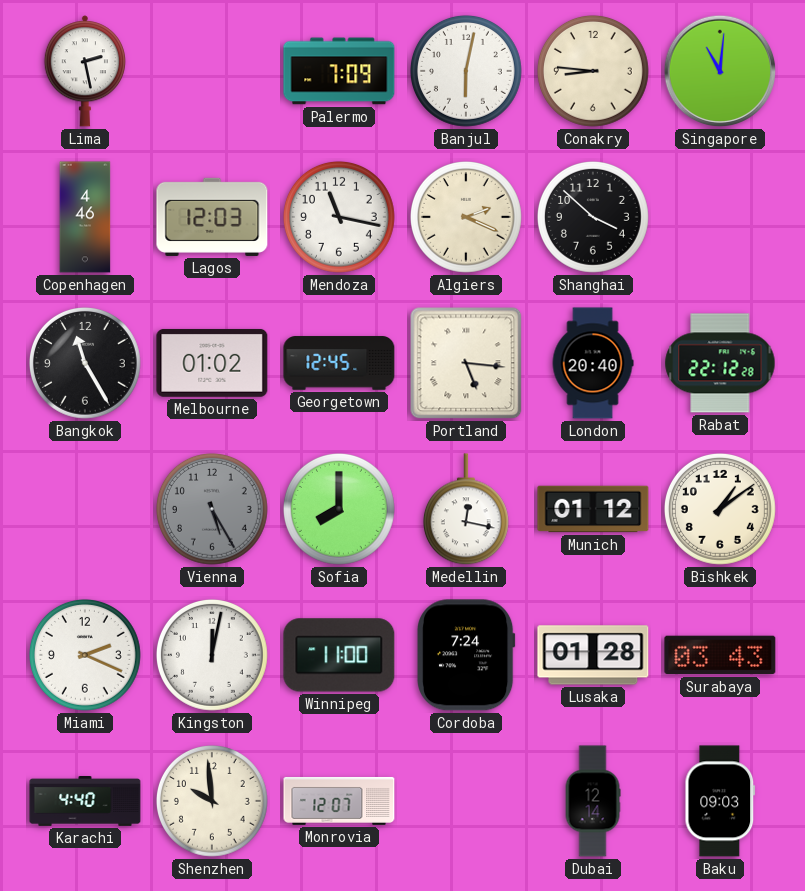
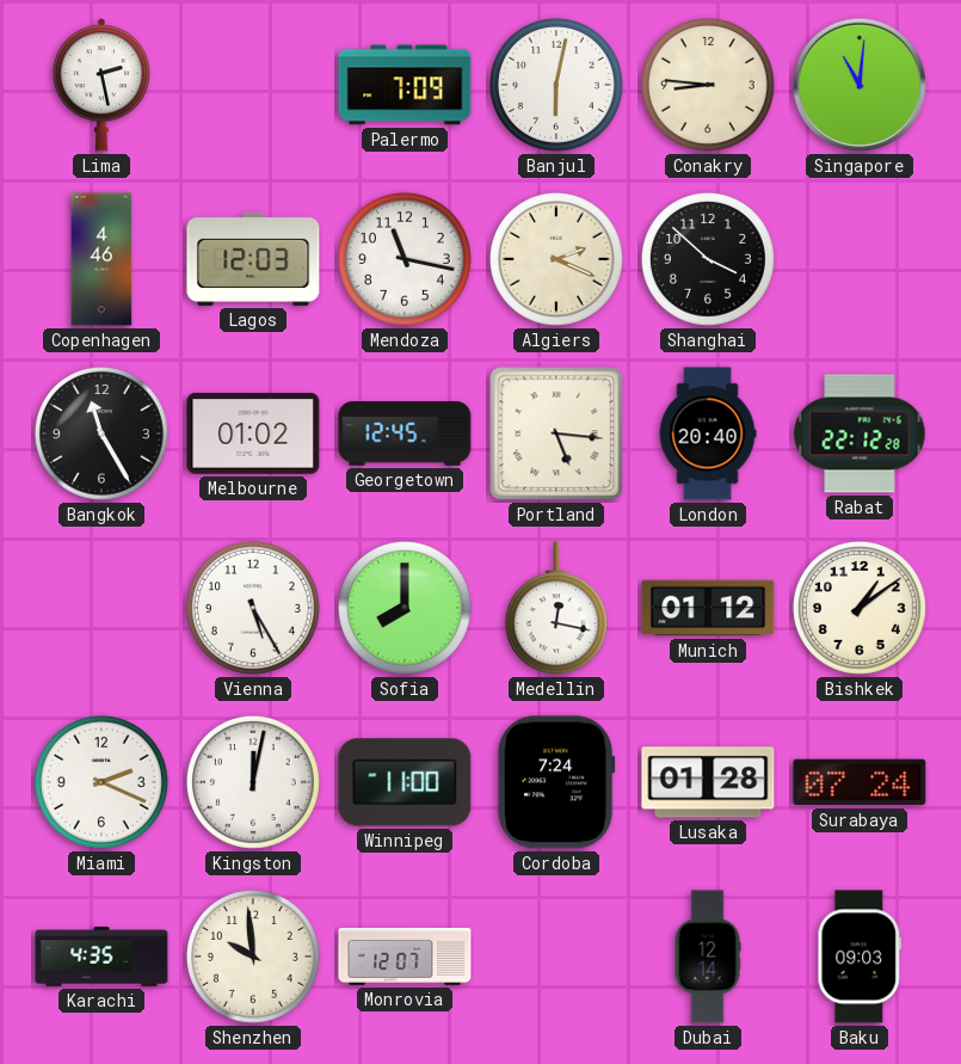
Vienna dial: grey -> white
Surabaya: 03:43 -> 07:24
Karachi: 4:40 -> 4:35
